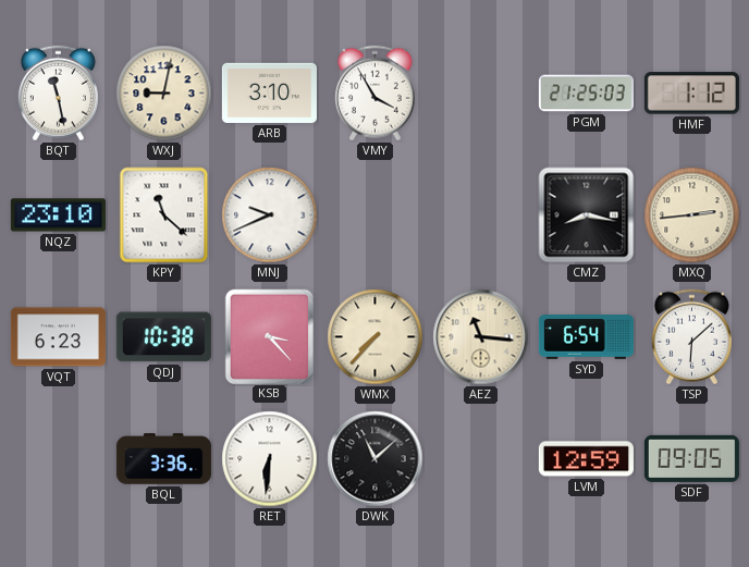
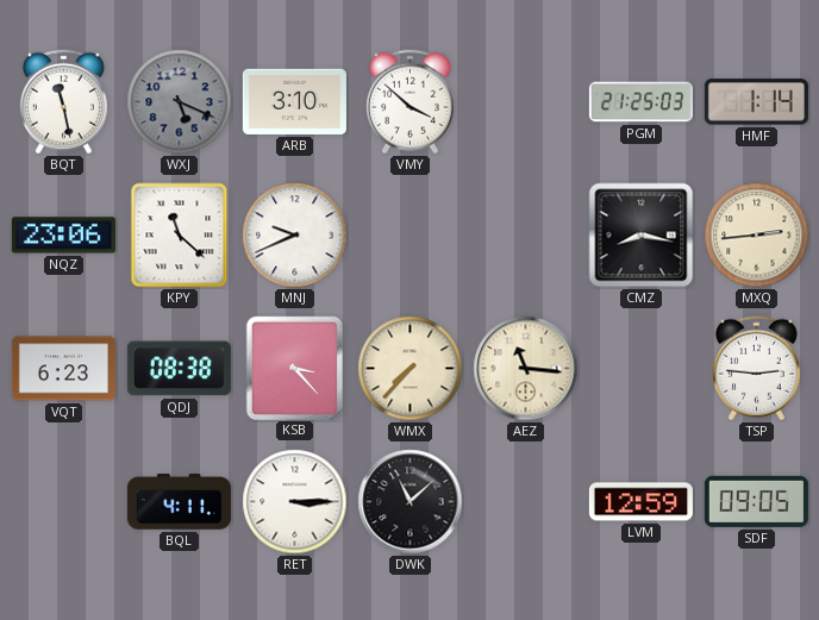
WXJ: 9:02 -> 5:19
WXJ dial: cream -> grey
VMY: 3:55 -> 3:52
HMF: 1:12 -> 1:14
NQZ: 23:10 -> 23:06
QDJ: 10:38 -> 08:38
SYD: 6:54 -> none
TSP: 6:08 -> 2:46
BQL: 3:36 -> 4:11
RET: 6:31 -> 3:15
